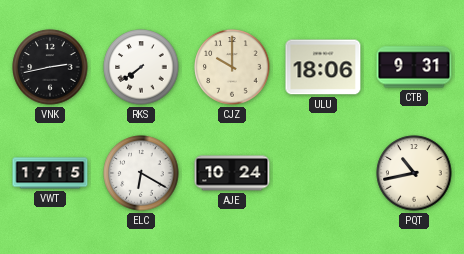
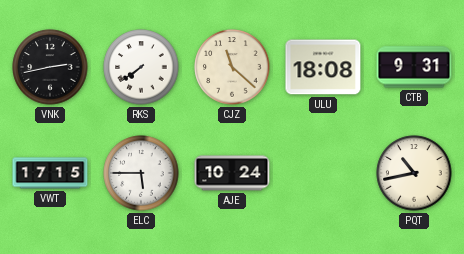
CJZ: 10:00 -> 11:22
ULU: 18:06 -> 18:08
ELC: 6:20 -> 5:45
